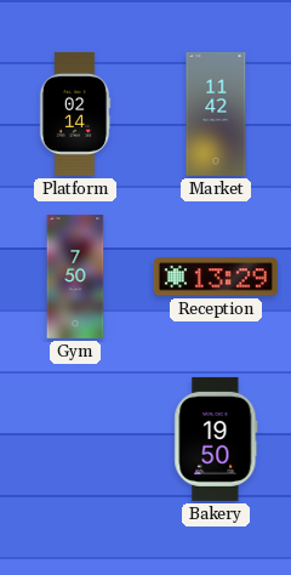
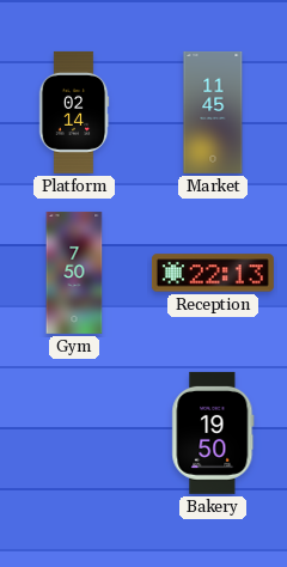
Market: 11:42 -> 11:45
Reception: 13:29 -> 22:13
